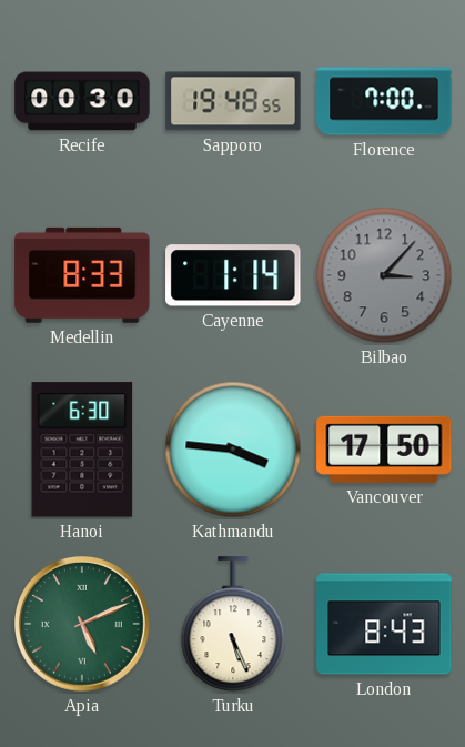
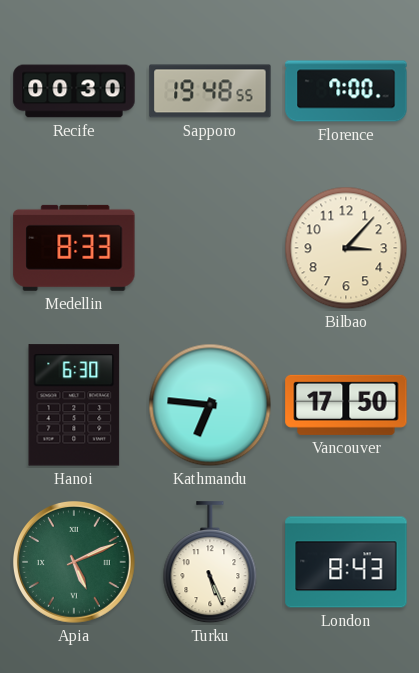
Cayenne: 1:14 -> none
Bilbao dial: grey -> cream
Kathmandu: 3:46 -> 6:46
